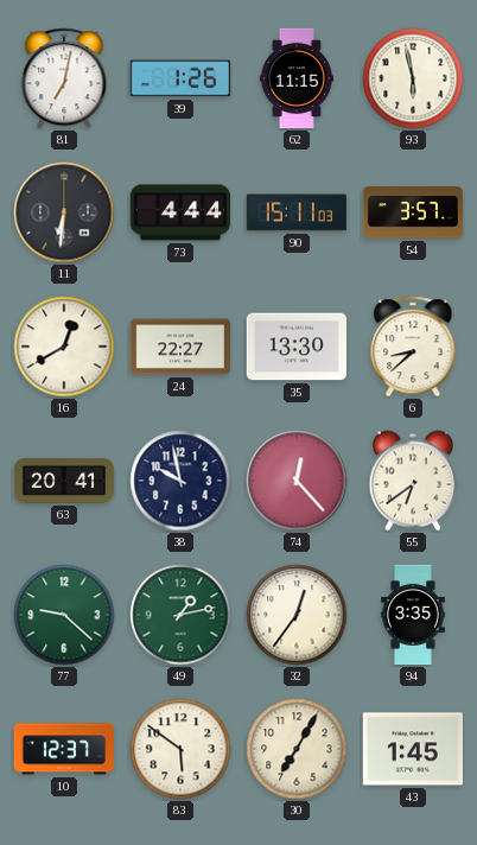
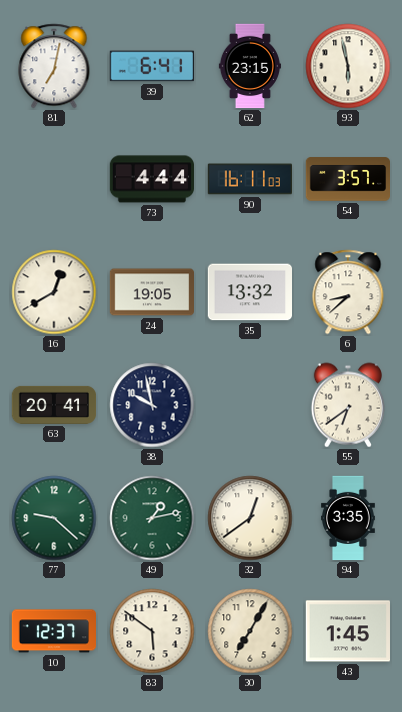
39: 1:26 -> 6:41
62: 11:15 -> 23:15
11: 6:31 -> none
90: 15:11 -> 16:11
24: 22:27 -> 19:05
35: 13:30 -> 13:32
74: 12:23 -> none
32: 12:36 -> 12:39
